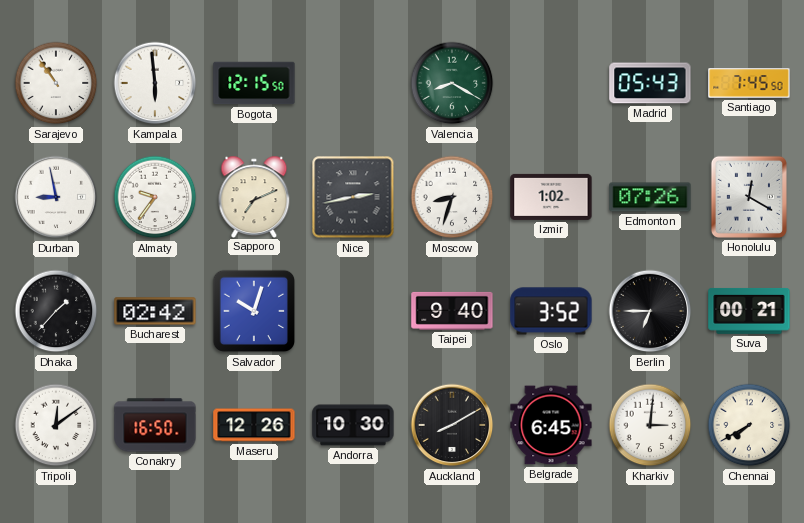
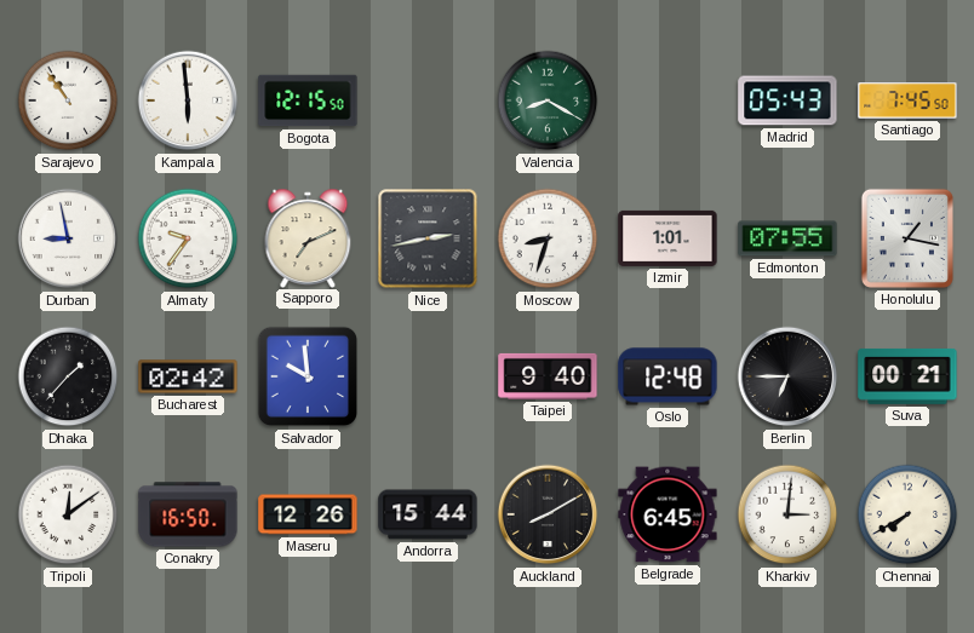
Izmir: 1:02 -> 1:01
Edmonton: 07:26 -> 07:55
Honolulu: 12:20 -> 1:17
Salvador: 10:03 -> 9:59
Oslo: 3:52 -> 12:48
Andorra: 10:30 -> 15:44
